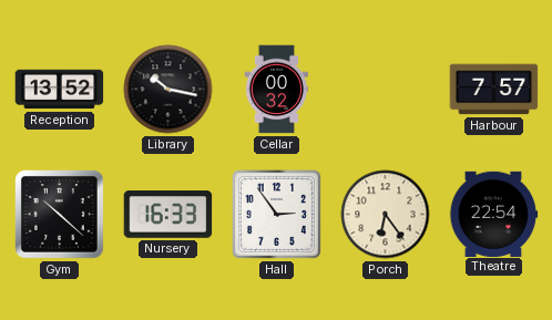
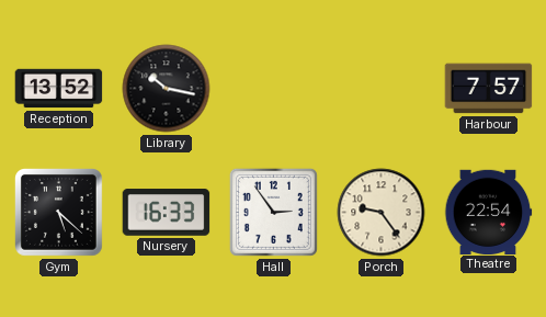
Cellar: 00:32 -> none
Gym: 10:22 -> 5:22
Porch: 6:24 -> 9:24
